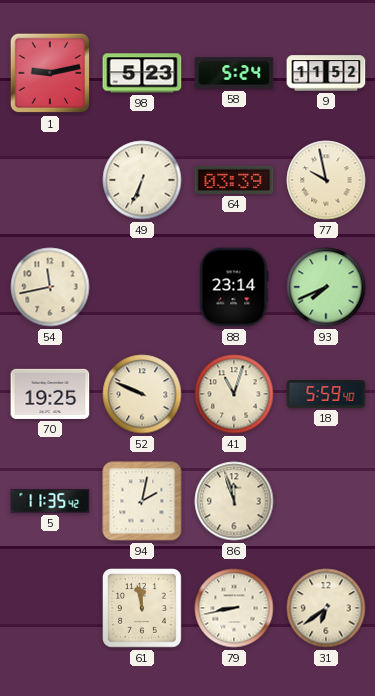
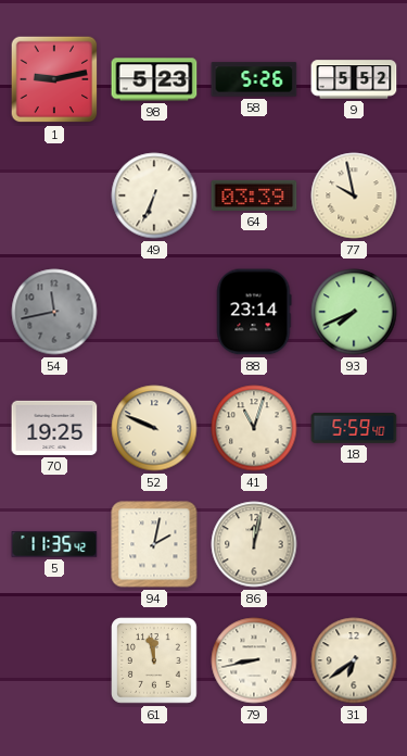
58: 5:24 -> 5:26
9: 11:52 -> 5:52
54 dial: cream -> grey
86: 11:57 -> 12:02
